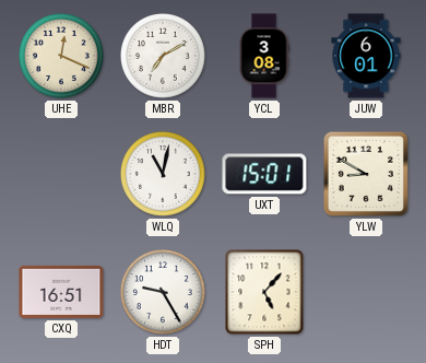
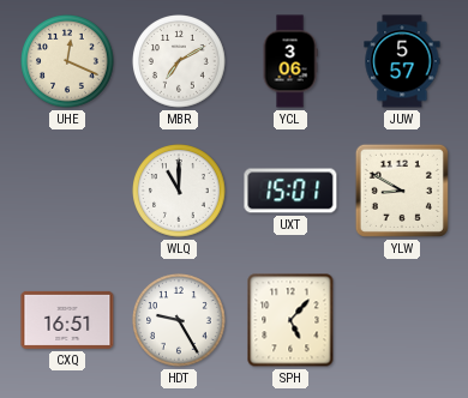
YCL: 3:08 -> 3:06
JUW: 6:01 -> 5:57
WLQ: 11:02 -> 11:00
